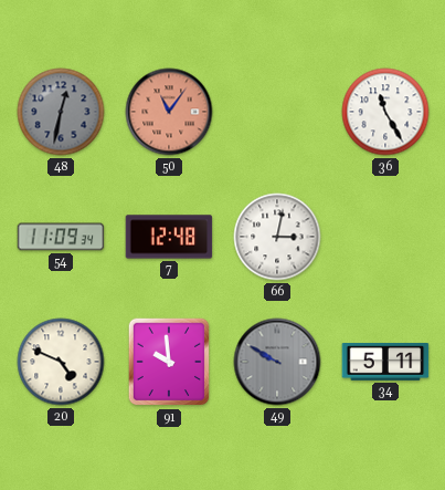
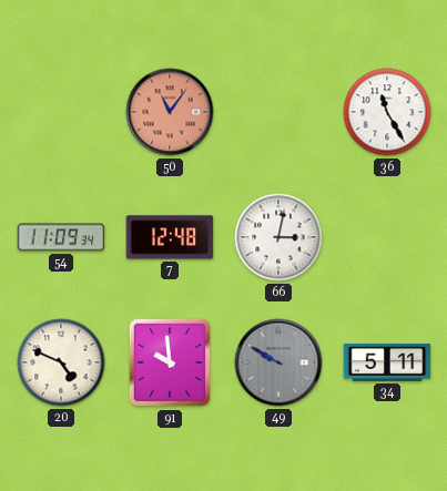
48: 12:32 -> none
